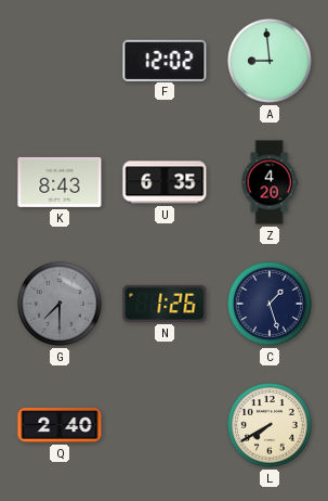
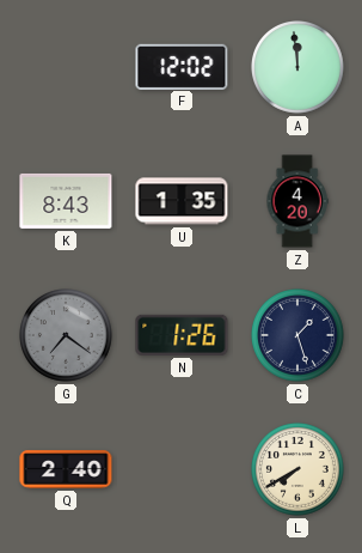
A: 8:59 -> 11:59
U: 6:35 -> 1:35
G: 7:30 -> 7:21
